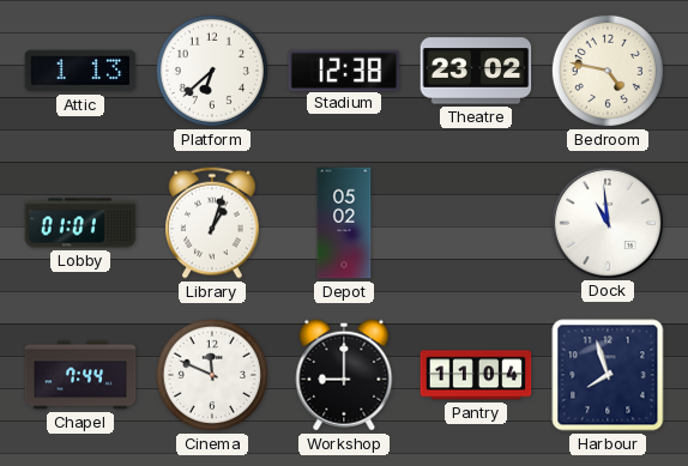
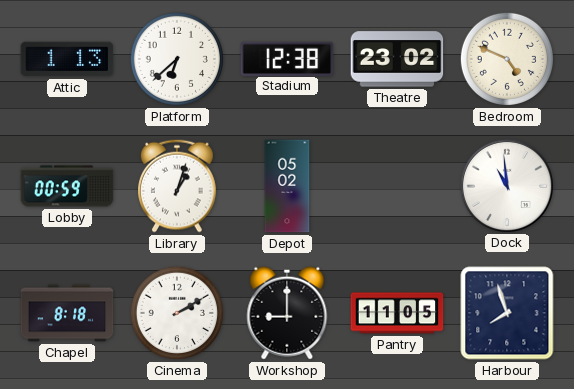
Bedroom: 4:47 -> 4:49
Lobby: 01:01 -> 00:59
Chapel: 7:44 -> 8:18
Cinema: 11:49 -> 2:10
Pantry: 11:04 -> 11:05
